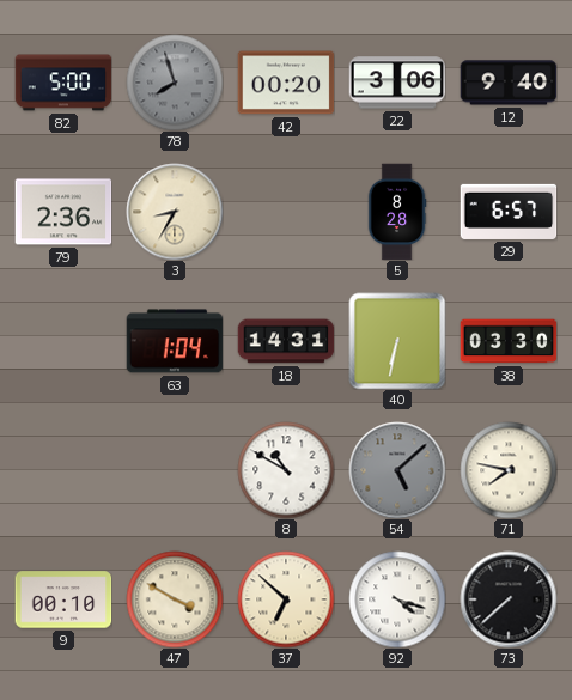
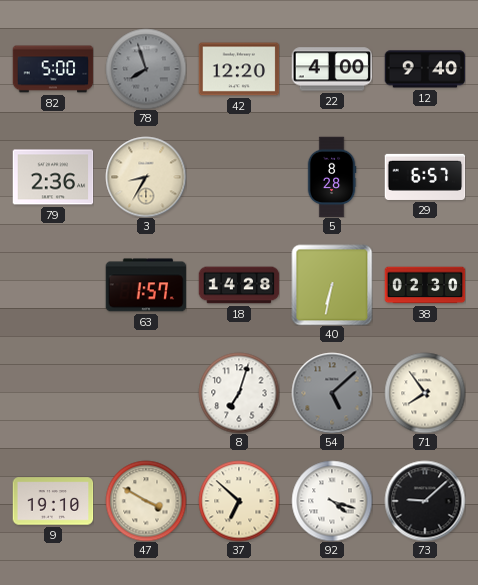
42: 00:20 -> 12:20
22: 3:06 -> 4:00
63: 1:04 -> 1:57
18: 14:31 -> 14:28
38: 03:30 -> 02:30
8: 10:50 -> 7:03
71: 7:47 -> 7:54
9: 00:10 -> 19:10
73: 7:38 -> 9:08
